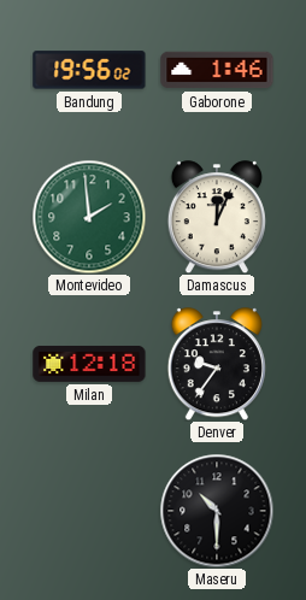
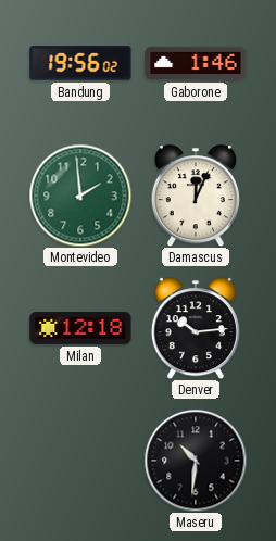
Denver: 9:36 -> 10:14
Maseru: 10:30 -> 10:31
